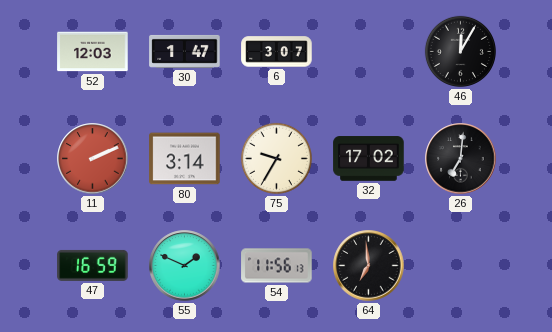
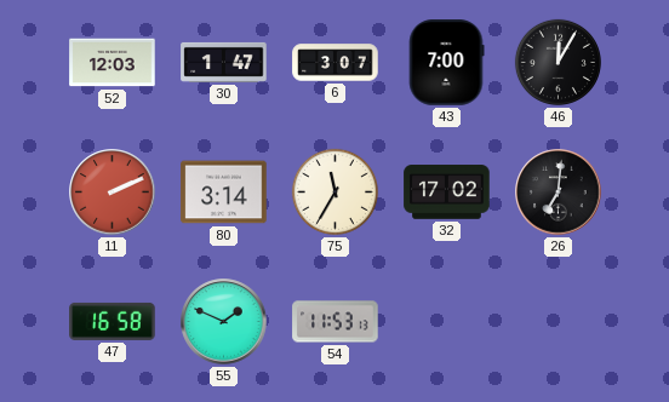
43: none -> 7:00
75: 9:35 -> 11:35
47: 16:59 -> 16:58
54: 11:56 -> 11:53
64: 6:59 -> none
